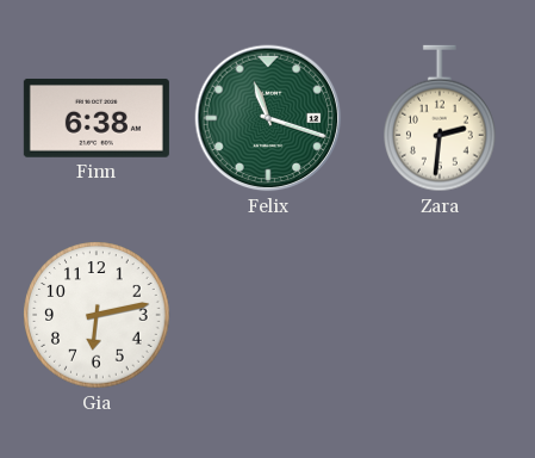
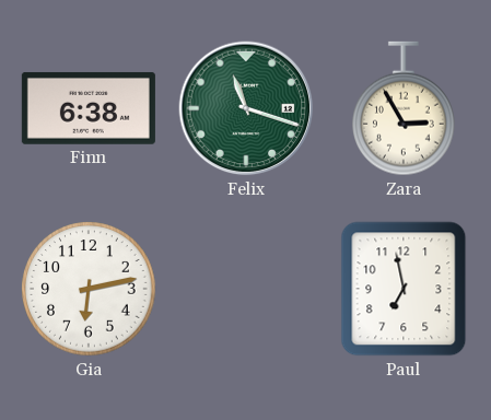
Zara: 2:31 -> 2:55
Paul: none -> 6:58
